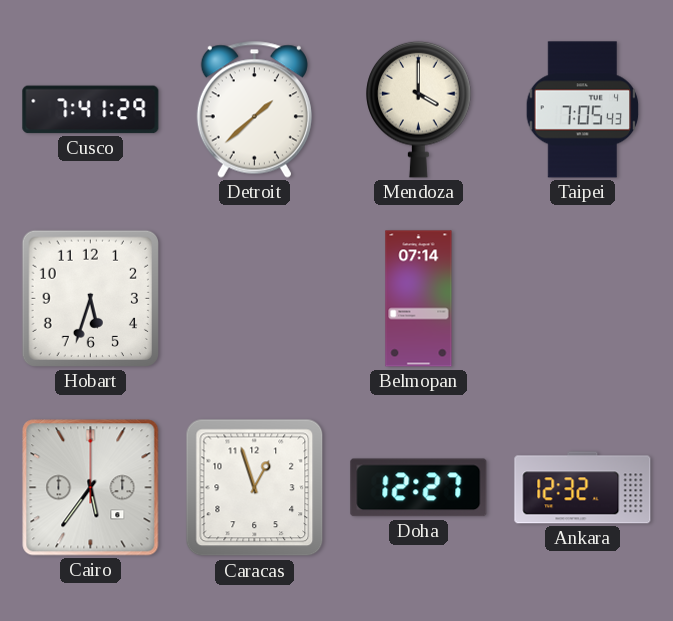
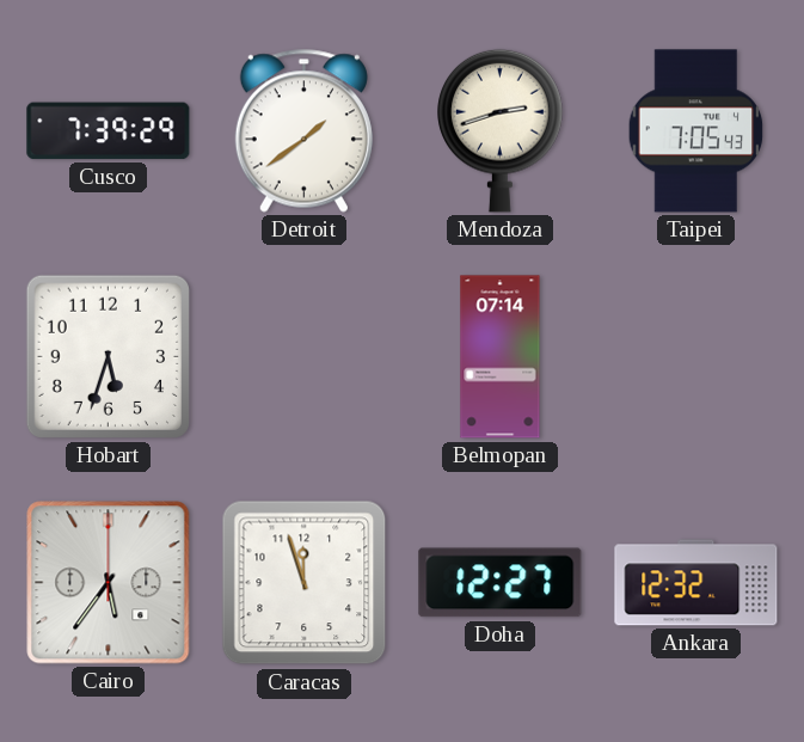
Cusco: 7:41 -> 7:39
Detroit: 1:38 -> 1:39
Mendoza: 4:00 -> 2:42
Caracas: 12:57 -> 11:57
